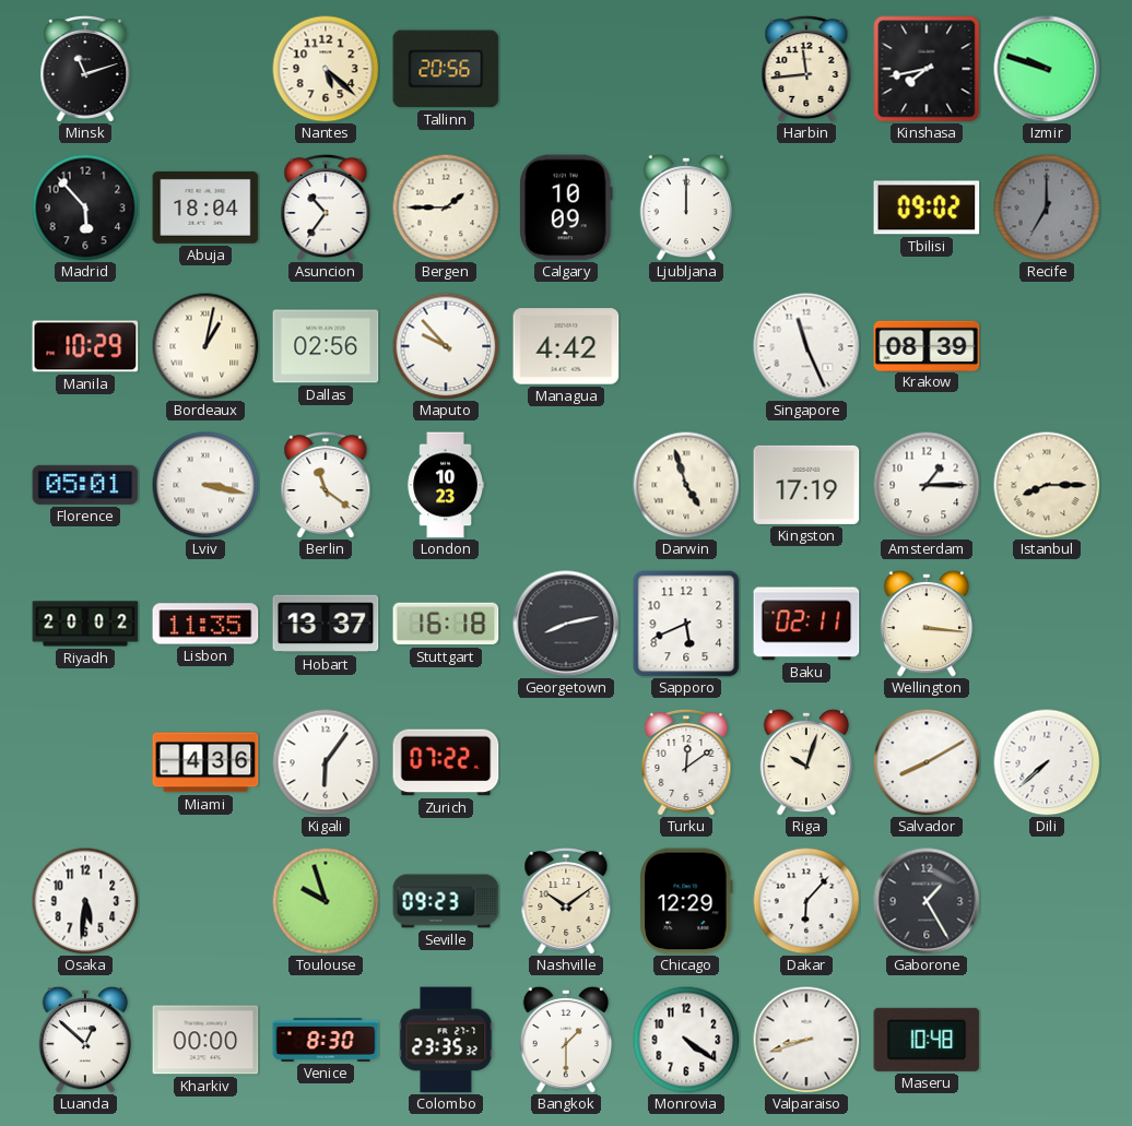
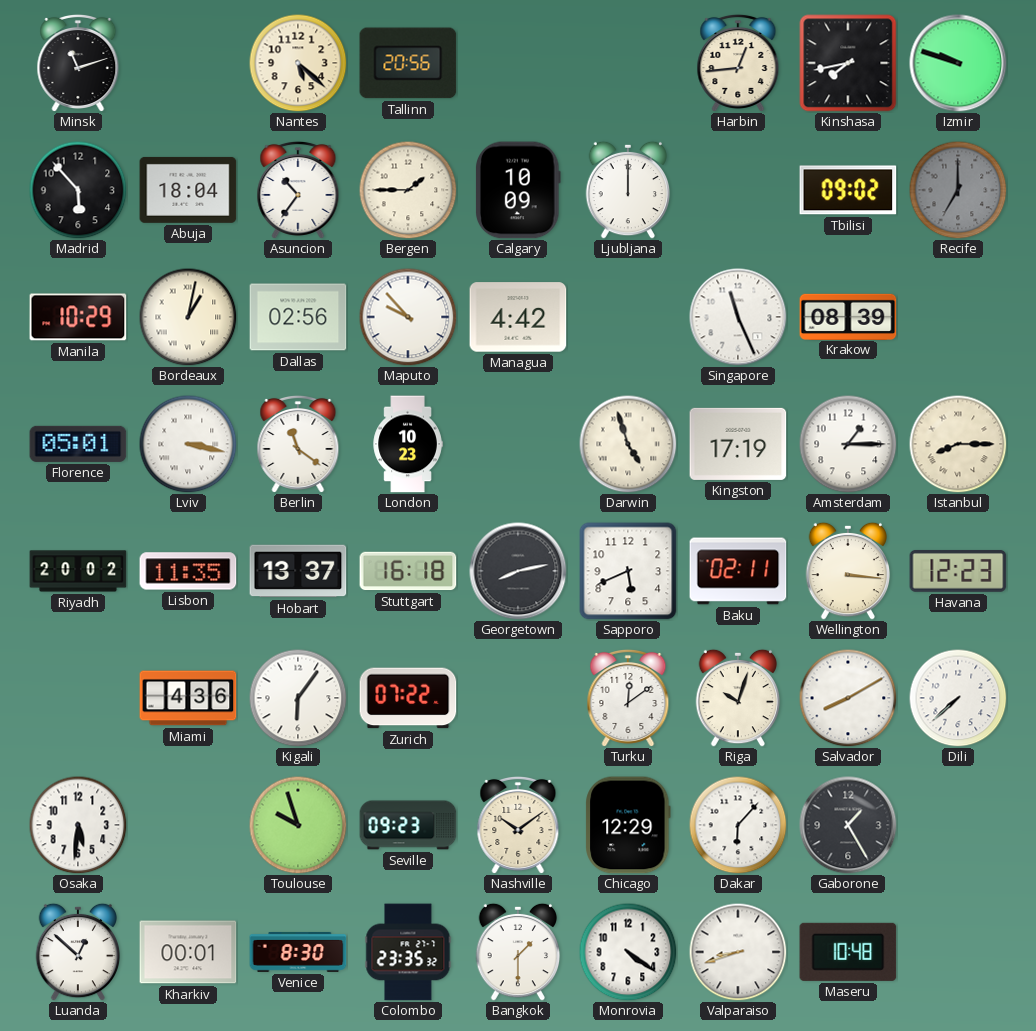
Harbin: 11:44 -> 12:44
Havana: none -> 12:23
Kharkiv: 00:00 -> 00:01
